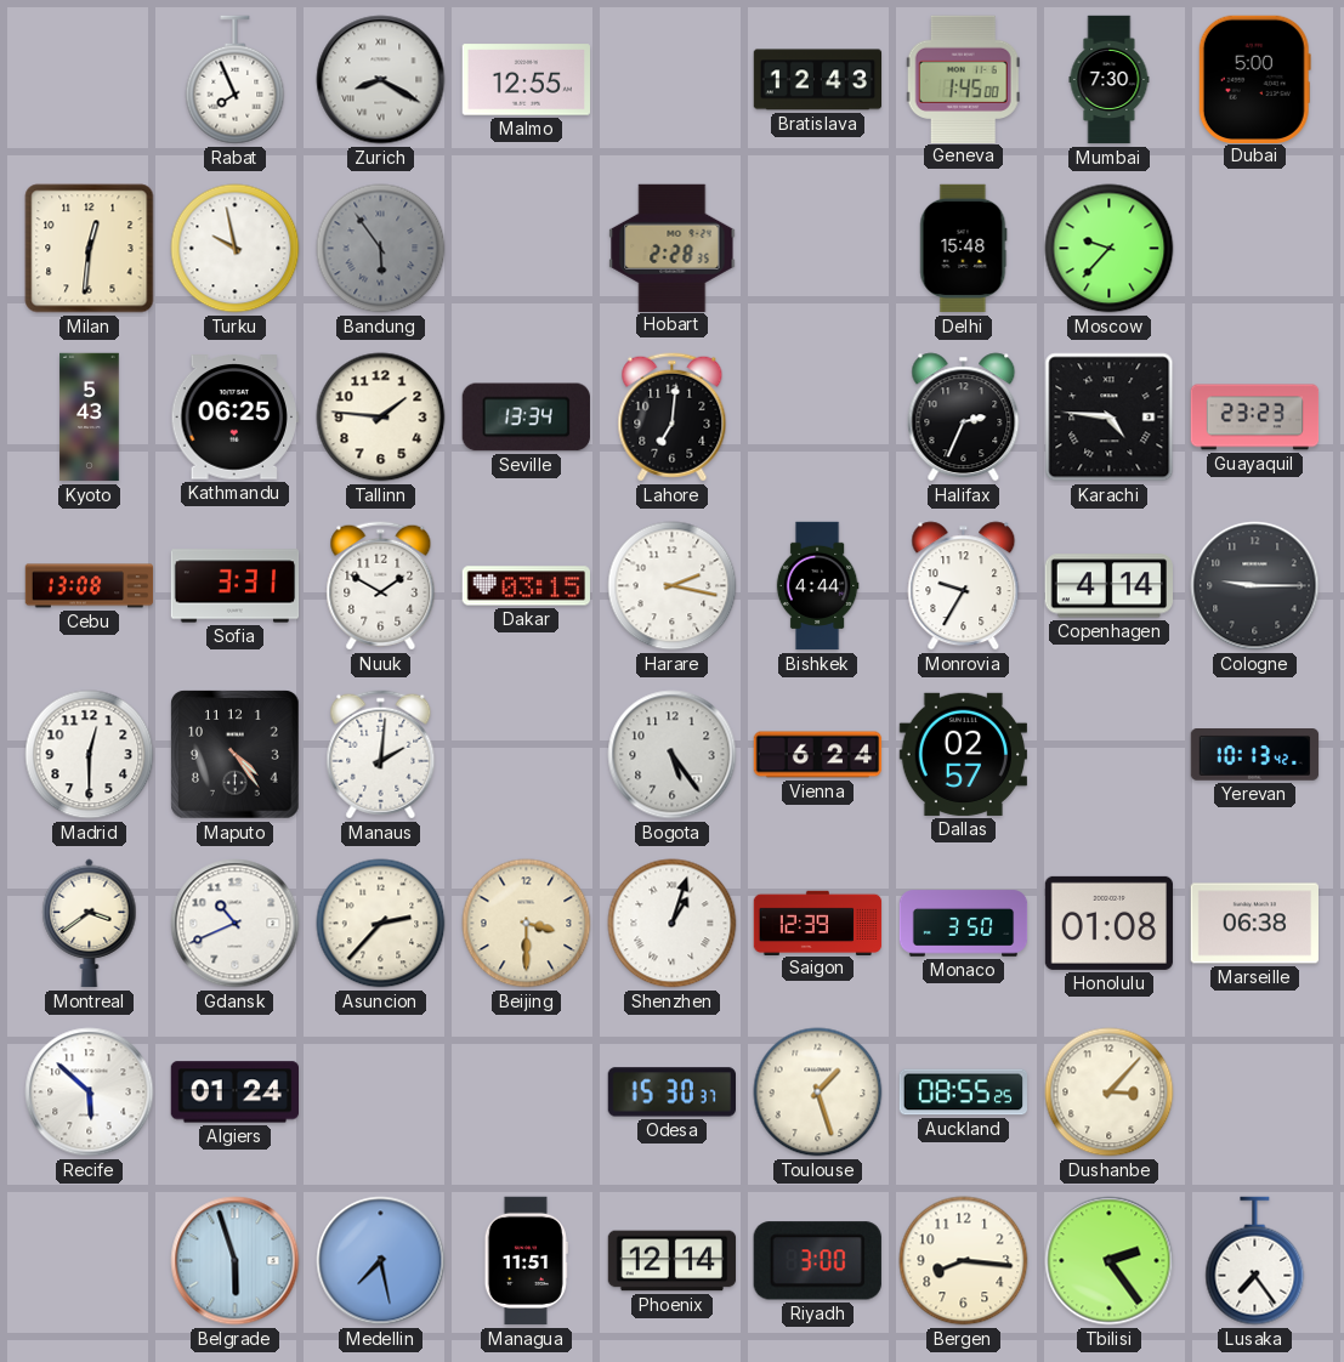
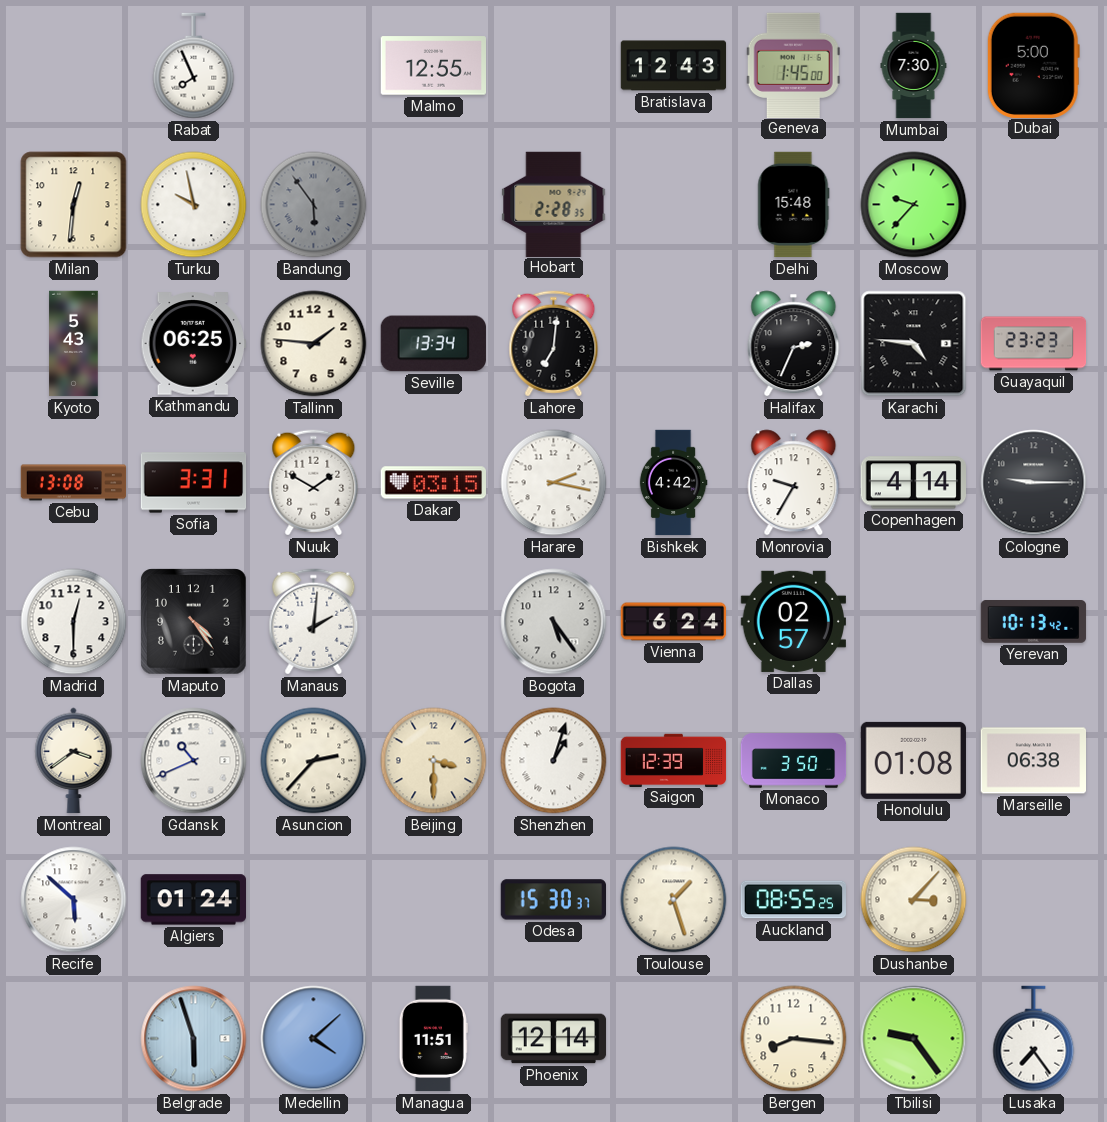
Zurich: 8:20 -> none
Bishkek: 4:44 -> 4:42
Medellin: 7:28 -> 4:08
Riyadh: 3:00 -> none
Tbilisi: 2:24 -> 9:24
